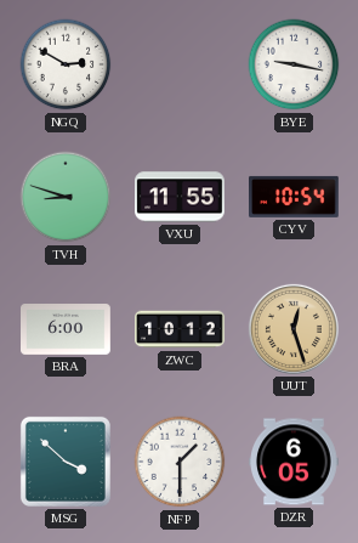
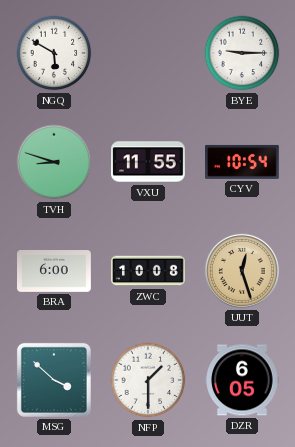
NGQ: 2:50 -> 5:50
BYE: 9:17 -> 9:15
ZWC: 10:12 -> 10:08
